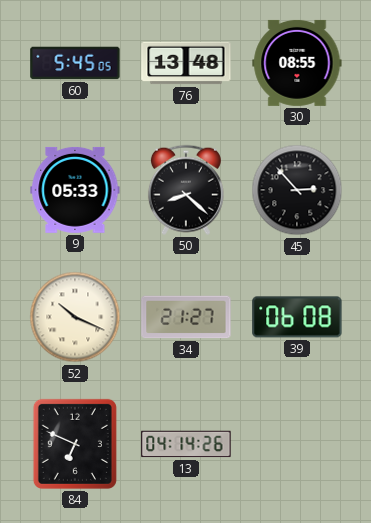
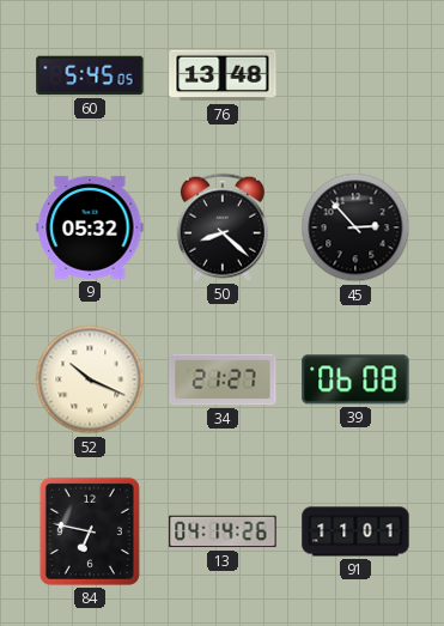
30: 08:55 -> none
9: 05:33 -> 05:32
84: 6:49 -> 6:47
91: none -> 11:01
